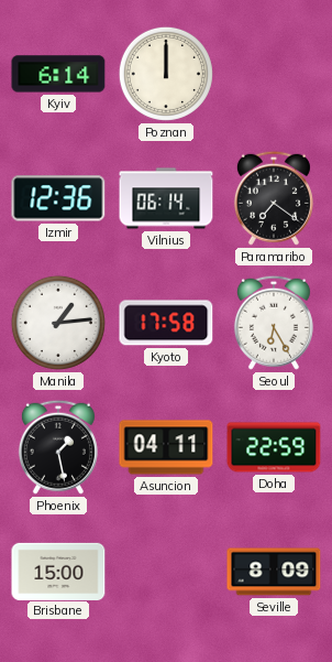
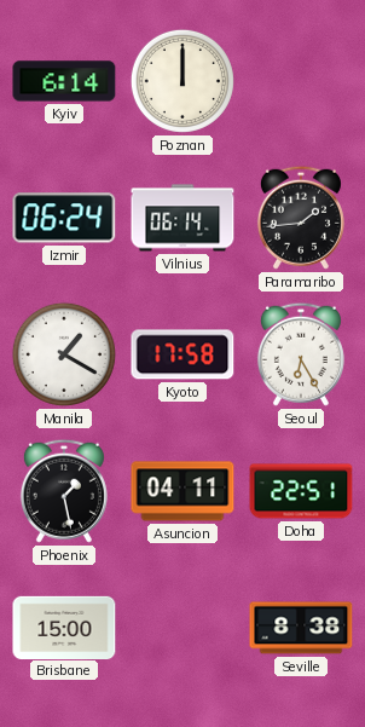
Izmir: 12:36 -> 06:24
Paramaribo: 7:21 -> 1:44
Manila: 1:14 -> 1:20
Doha: 22:59 -> 22:51
Seville: 8:09 -> 8:38
